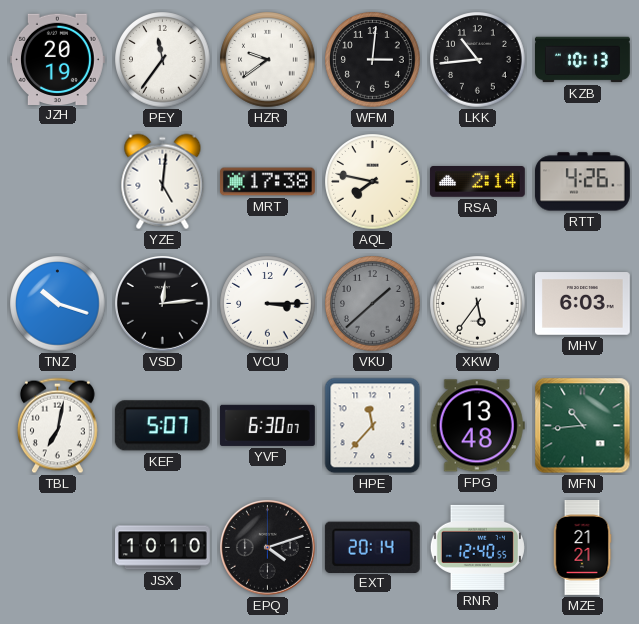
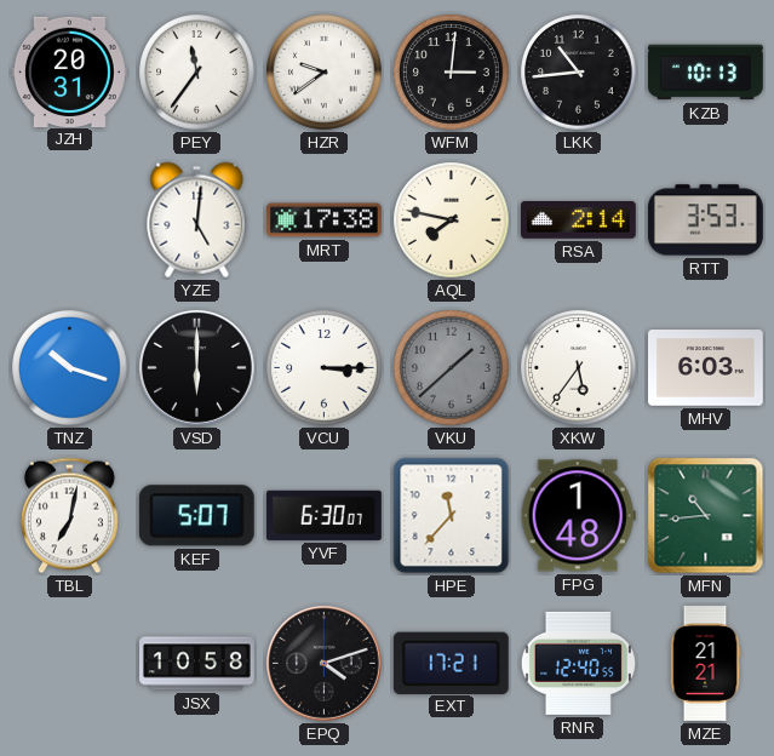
JZH: 20:19 -> 20:31
RTT: 4:26 -> 3:53
VSD: 12:14 -> 6:00
FPG: 13:48 -> 1:48
JSX: 10:10 -> 10:58
EXT: 20:14 -> 17:21
